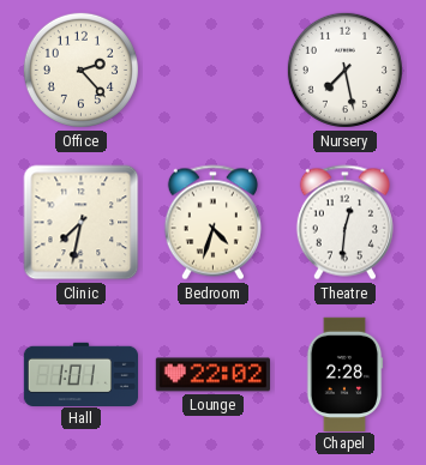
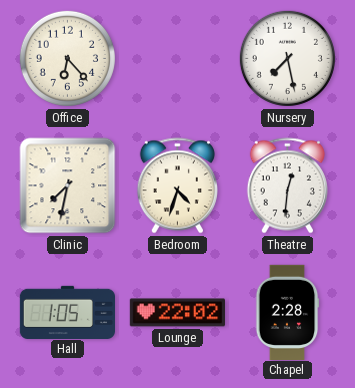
Office: 2:23 -> 6:23
Hall: 1:01 -> 1:05
